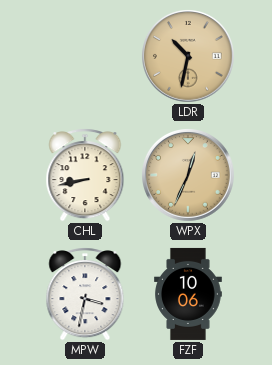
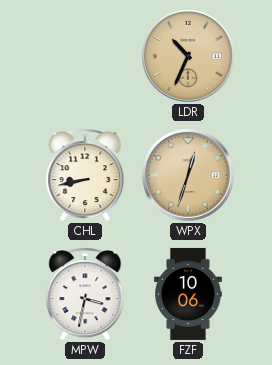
LDR: 10:32 -> 10:34
WPX: 12:34 -> 12:33
